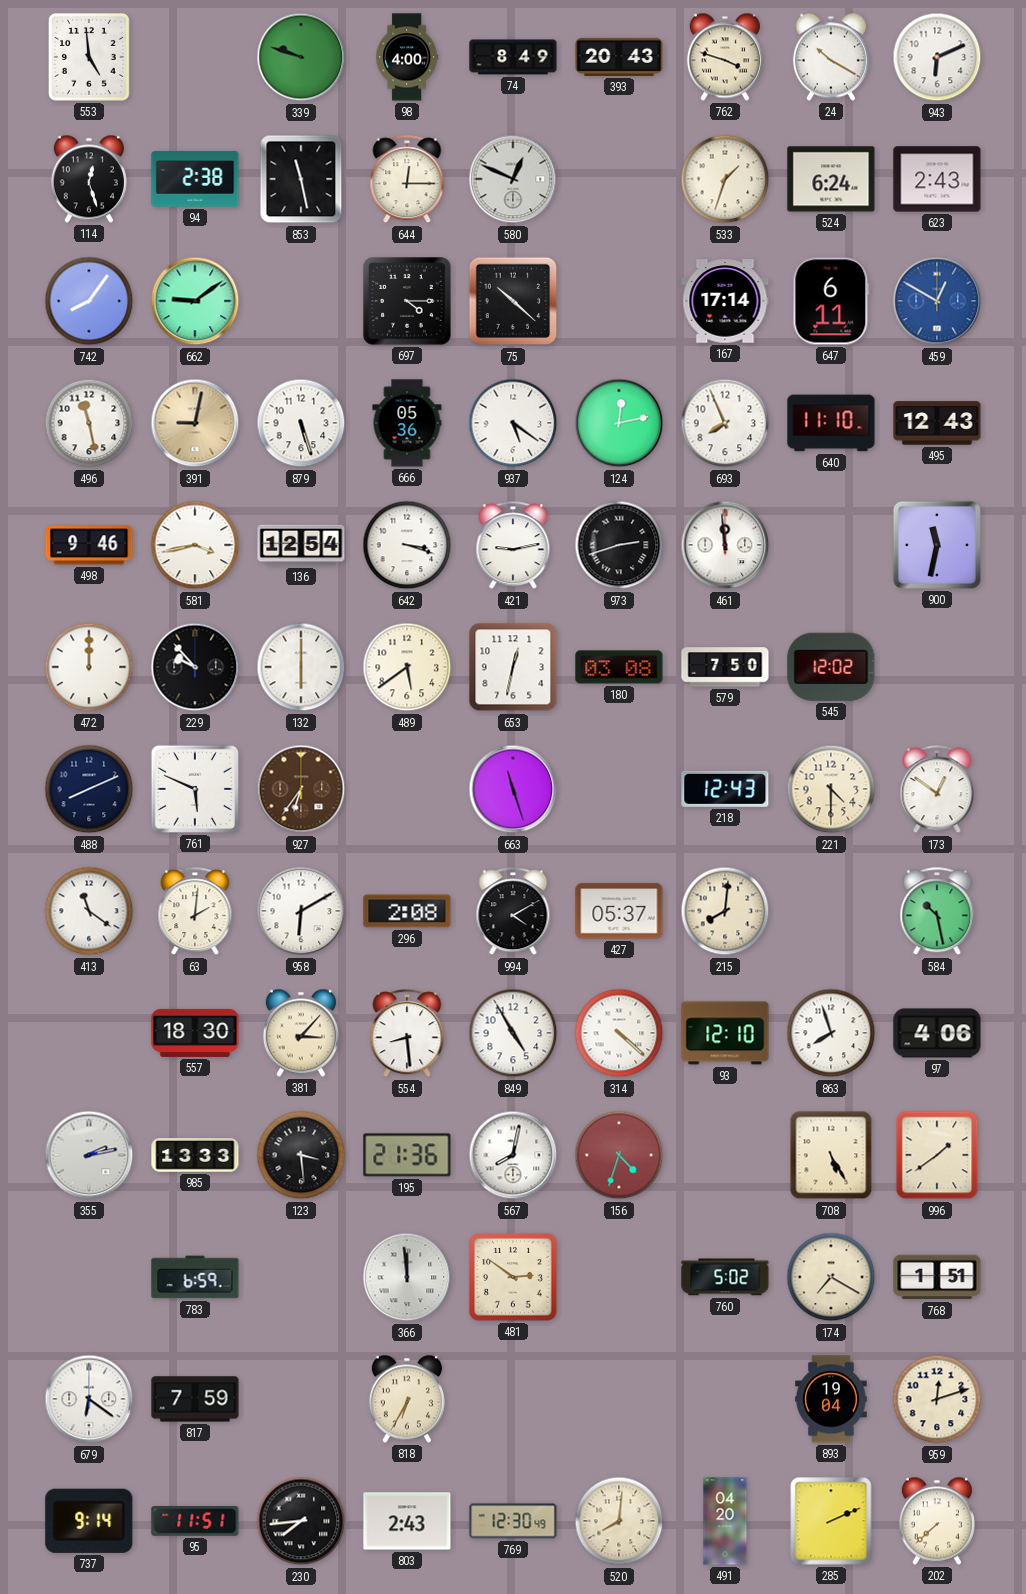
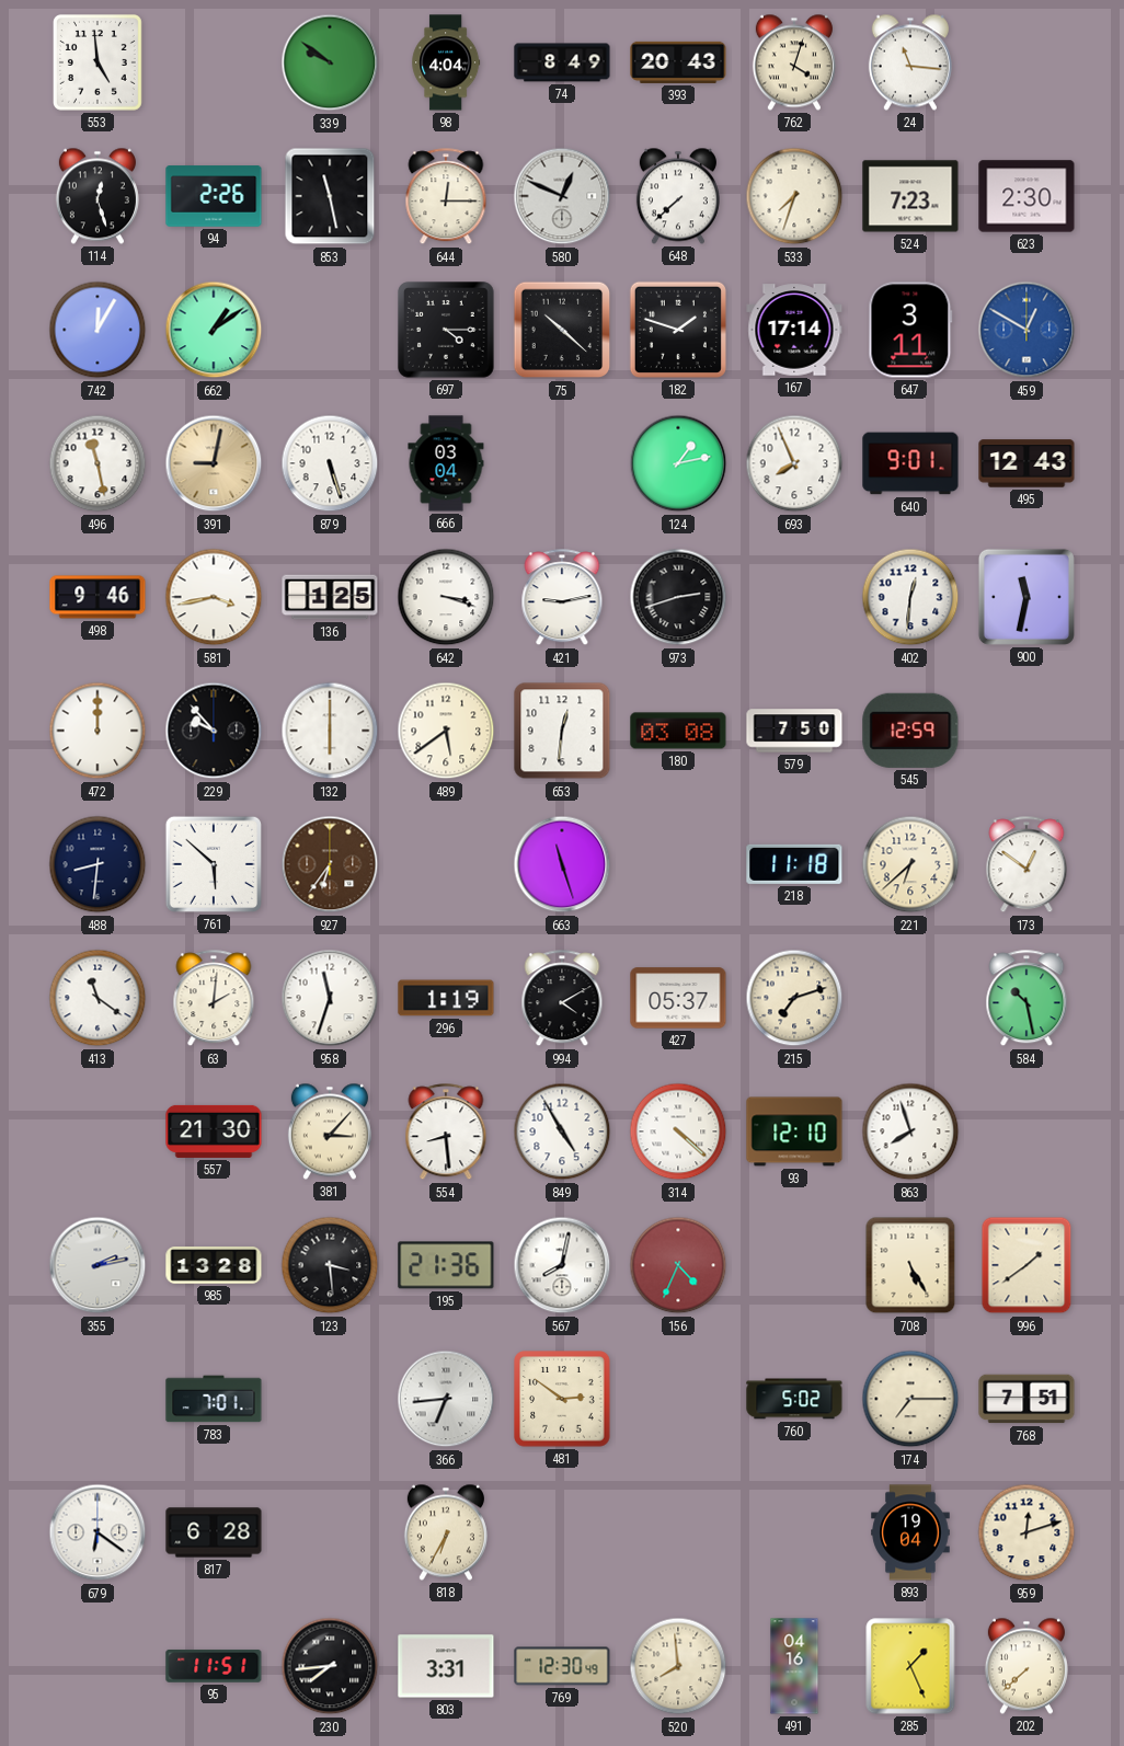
339: 9:48 -> 9:51
98: 4:00 -> 4:04
762: 3:48 -> 4:03
24: 10:20 -> 11:16
943: 6:11 -> none
94: 2:38 -> 2:26
648: none -> 7:38
533: 1:33 -> 7:33
524: 6:24 -> 7:23
623: 2:43 -> 2:30
742: 8:06 -> 12:05
662: 9:09 -> 1:09
182: none -> 1:48
647: 6:11 -> 3:11
666: 05:36 -> 03:04
937: 5:21 -> none
124: 12:13 -> 1:13
640: 11:10 -> 9:01
136: 12:54 -> 1:25
461: 11:59 -> none
402: none -> 12:31
653: 12:32 -> 12:31
545: 12:02 -> 12:59
488: 8:11 -> 8:31
761: 5:49 -> 5:52
218: 12:43 -> 11:18
221: 4:30 -> 6:38
958: 6:10 -> 11:33
296: 2:08 -> 1:19
215: 8:01 -> 7:12
557: 18:30 -> 21:30
97: 4:06 -> none
985: 13:33 -> 13:28
156: 4:33 -> 4:34
783: 6:59 -> 7:01
366: 11:59 -> 6:44
174: 7:20 -> 7:15
768: 1:51 -> 7:51
817: 7:59 -> 6:28
737: 9:14 -> none
803: 2:43 -> 3:31
520: 8:01 -> 7:59
491: 04:20 -> 04:16
285: 2:11 -> 1:26
